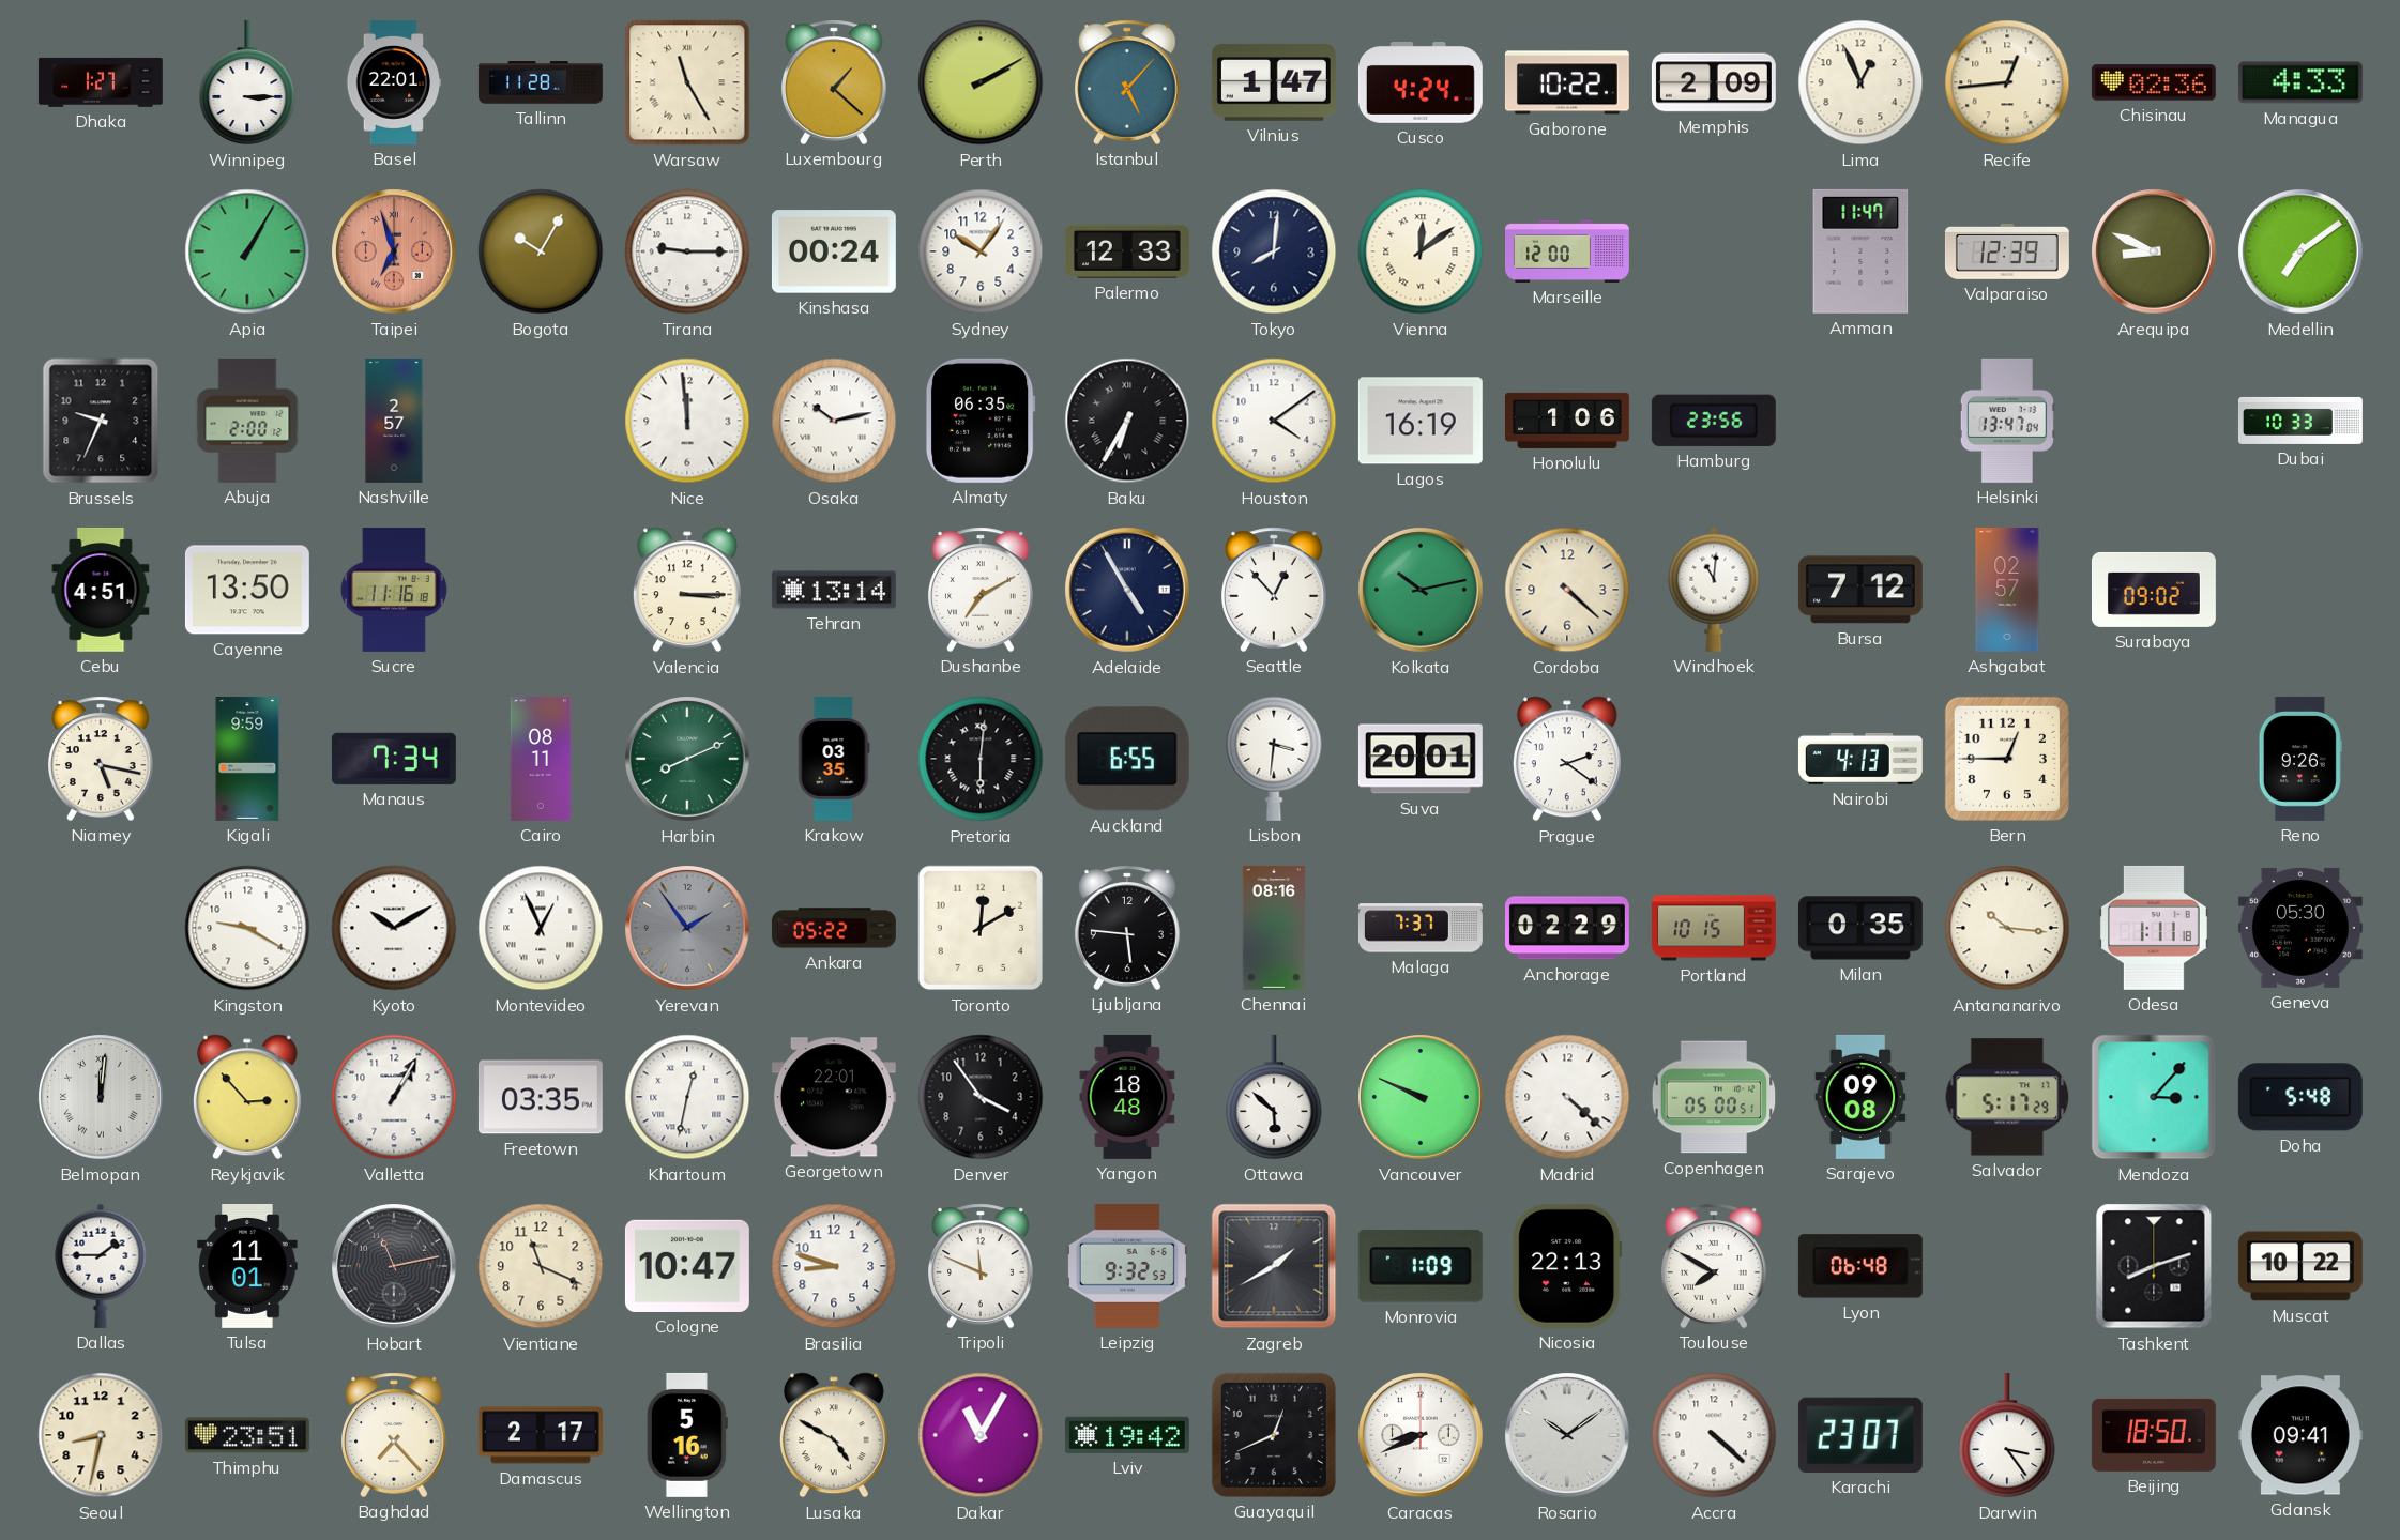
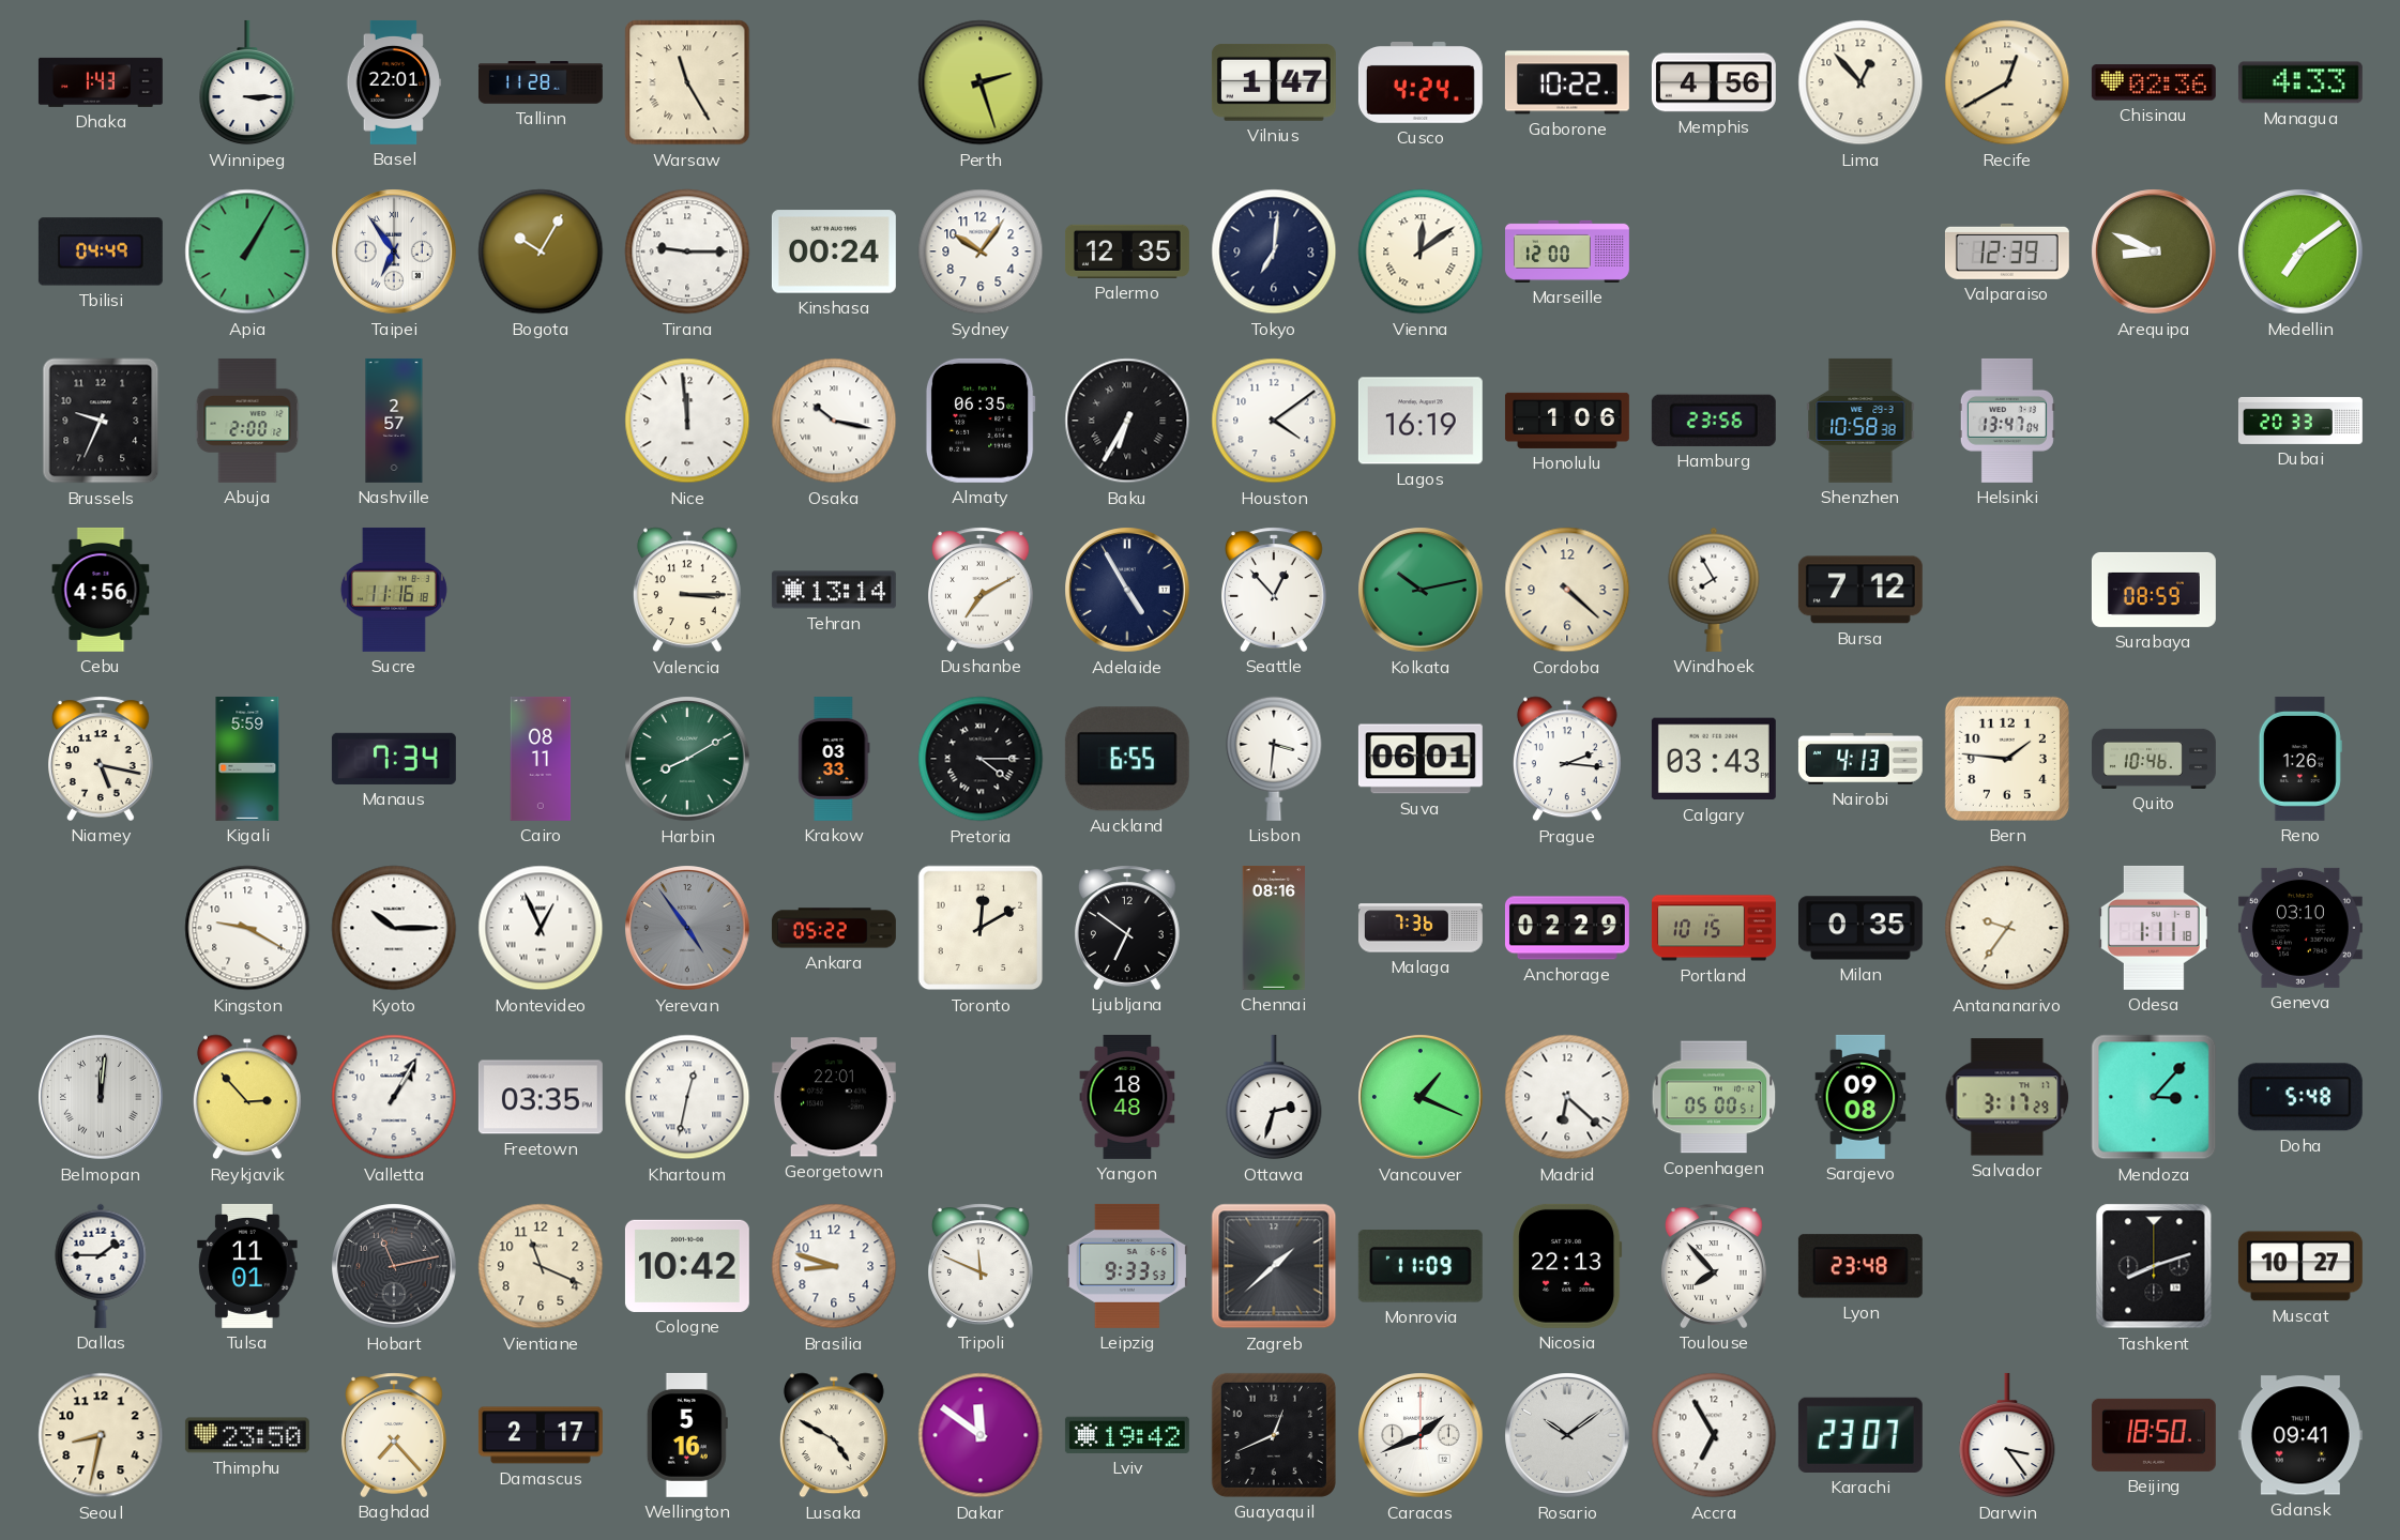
Dhaka: 1:27 -> 1:43
Luxembourg: 1:22 -> none
Perth: 2:10 -> 2:27
Istanbul: 5:07 -> none
Memphis: 2:09 -> 4:56
Lima: 12:56 -> 12:53
Recife: 12:44 -> 12:40
Tbilisi: none -> 04:49
Taipei: 6:57 -> 6:54
Taipei dial: salmon -> white
Palermo: 12:33 -> 12:35
Tokyo: 8:01 -> 7:01
Amman: 11:47 -> none
Osaka: 10:13 -> 10:17
Shenzhen: none -> 10:58
Dubai: 10:33 -> 20:33
Cebu: 4:51 -> 4:56
Cayenne: 13:50 -> none
Windhoek: 11:01 -> 7:55
Ashgabat: 02:57 -> none
Surabaya: 09:02 -> 08:59
Kigali: 9:59 -> 5:59
Harbin: 8:11 -> 8:10
Krakow: 03:35 -> 03:33
Pretoria: 6:01 -> 4:15
Suva: 20:01 -> 06:01
Prague: 2:21 -> 2:16
Calgary: none -> 03:43
Bern: 12:45 -> 1:46
Quito: none -> 10:46
Reno: 9:26 -> 1:26
Kyoto: 10:10 -> 10:15
Yerevan: 1:54 -> 4:54
Ljubljana: 5:46 -> 6:51
Malaga: 7:37 -> 7:36
Antananarivo: 10:16 -> 9:36
Geneva: 05:30 -> 03:10
Denver: 3:54 -> none
Ottawa: 5:52 -> 2:33
Vancouver: 9:49 -> 1:19
Madrid: 4:22 -> 6:22
Salvador: 5:17 -> 3:17
Cologne: 10:47 -> 10:42
Leipzig: 9:32 -> 9:33
Zagreb: 1:40 -> 1:38
Monrovia: 1:09 -> 11:09
Toulouse: 7:50 -> 7:53
Lyon: 06:48 -> 23:48
Muscat: 10:22 -> 10:27
Thimphu: 23:51 -> 23:50
Dakar: 11:05 -> 11:51
Caracas: 8:41 -> 1:41
Accra: 4:22 -> 6:55
